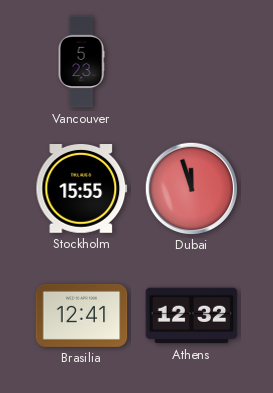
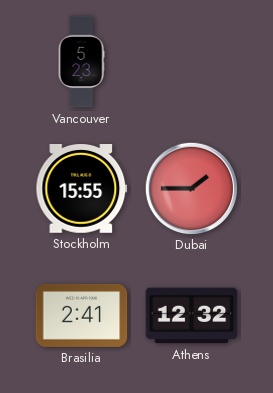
Dubai: 11:57 -> 1:45
Brasilia: 12:41 -> 2:41
